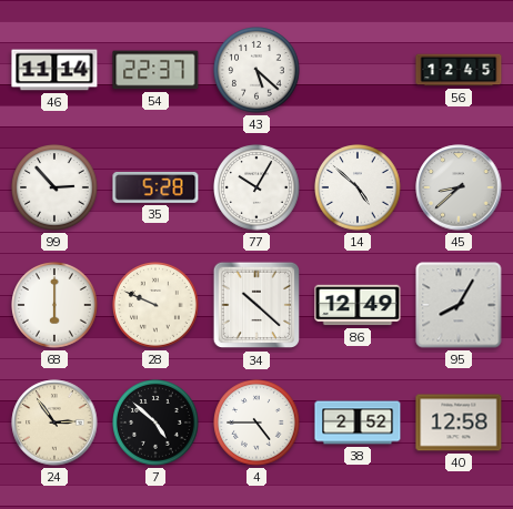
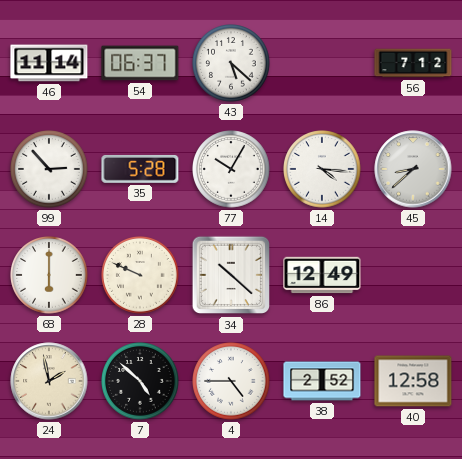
54: 22:37 -> 06:37
56: 12:45 -> 7:12
14: 4:52 -> 4:16
95: 8:05 -> none
24: 2:54 -> 1:58
